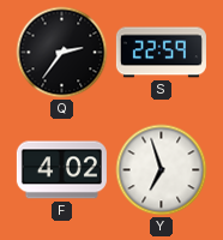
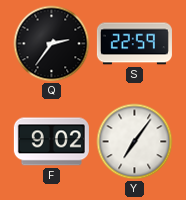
F: 4:02 -> 9:02
Y: 6:57 -> 7:06
